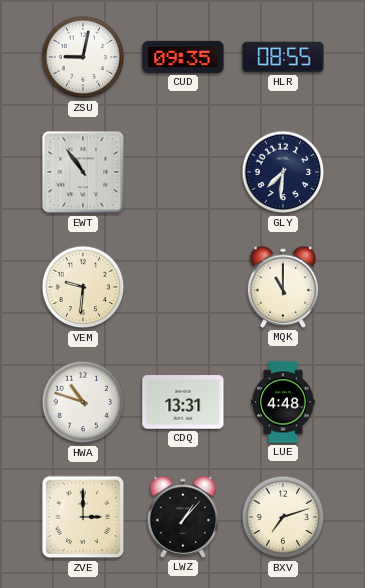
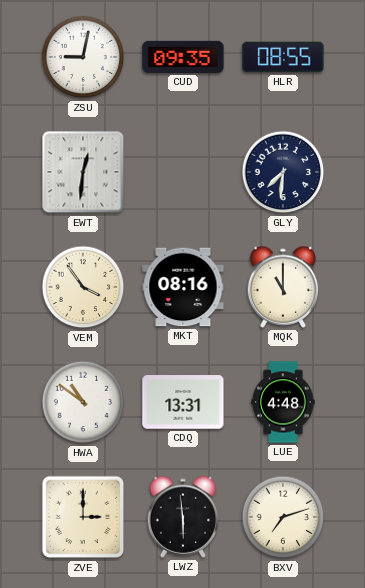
EWT: 10:54 -> 12:31
VEM: 9:31 -> 3:54
MKT: none -> 08:16
HWA: 10:48 -> 10:51
LWZ: 1:07 -> 5:59
